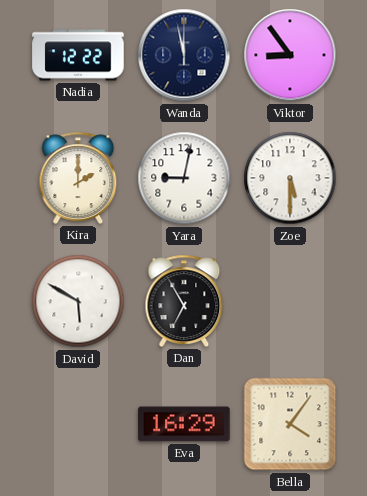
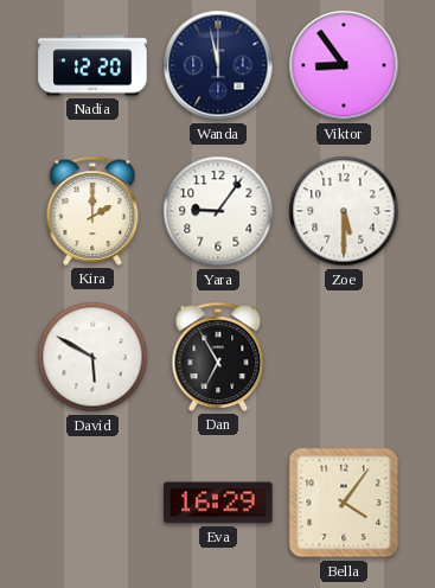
Nadia: 12:22 -> 12:20
Yara: 9:02 -> 9:06
